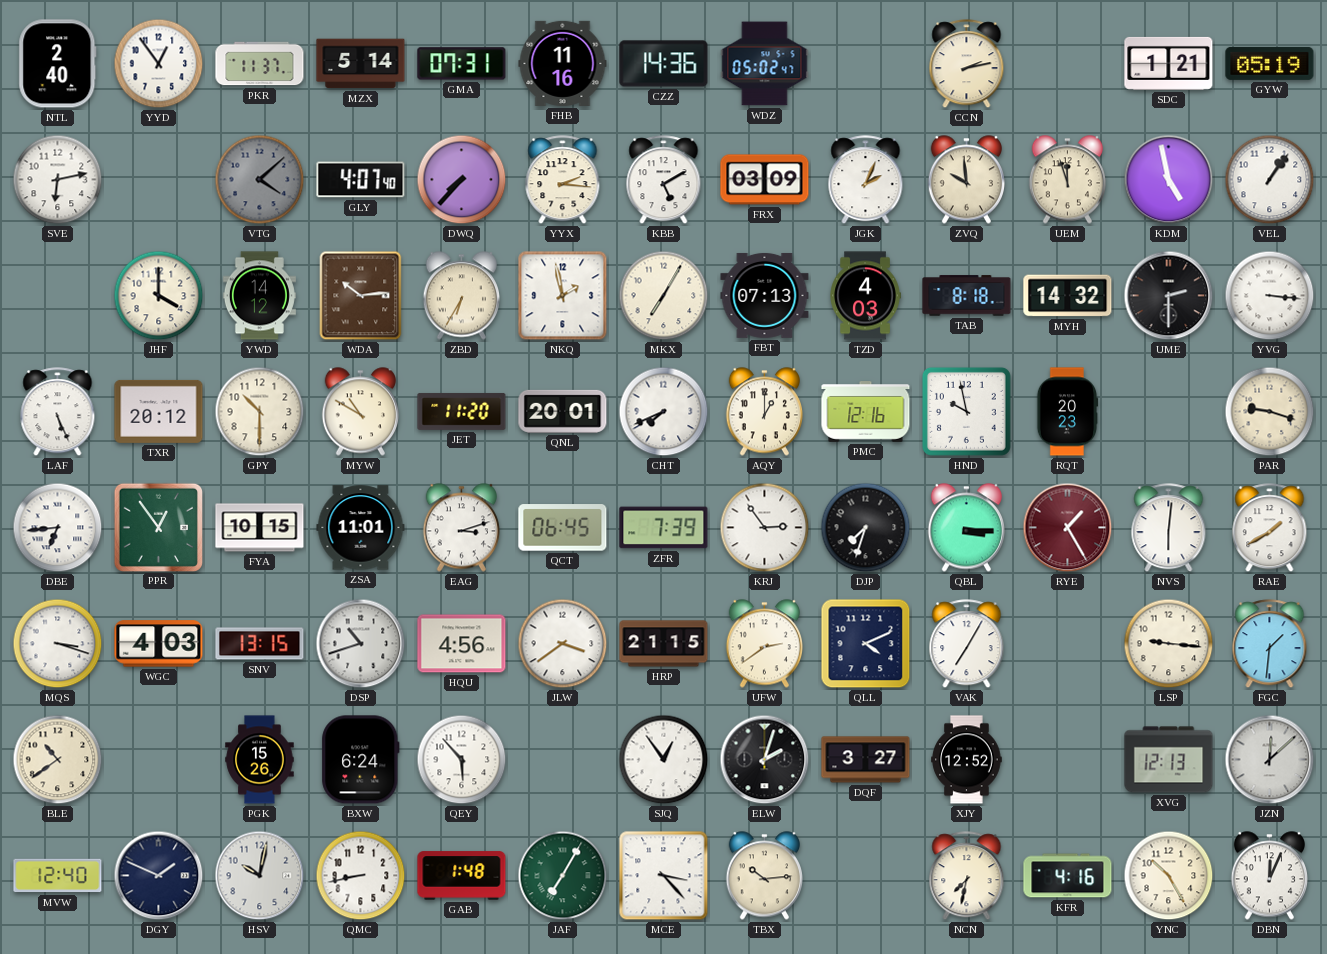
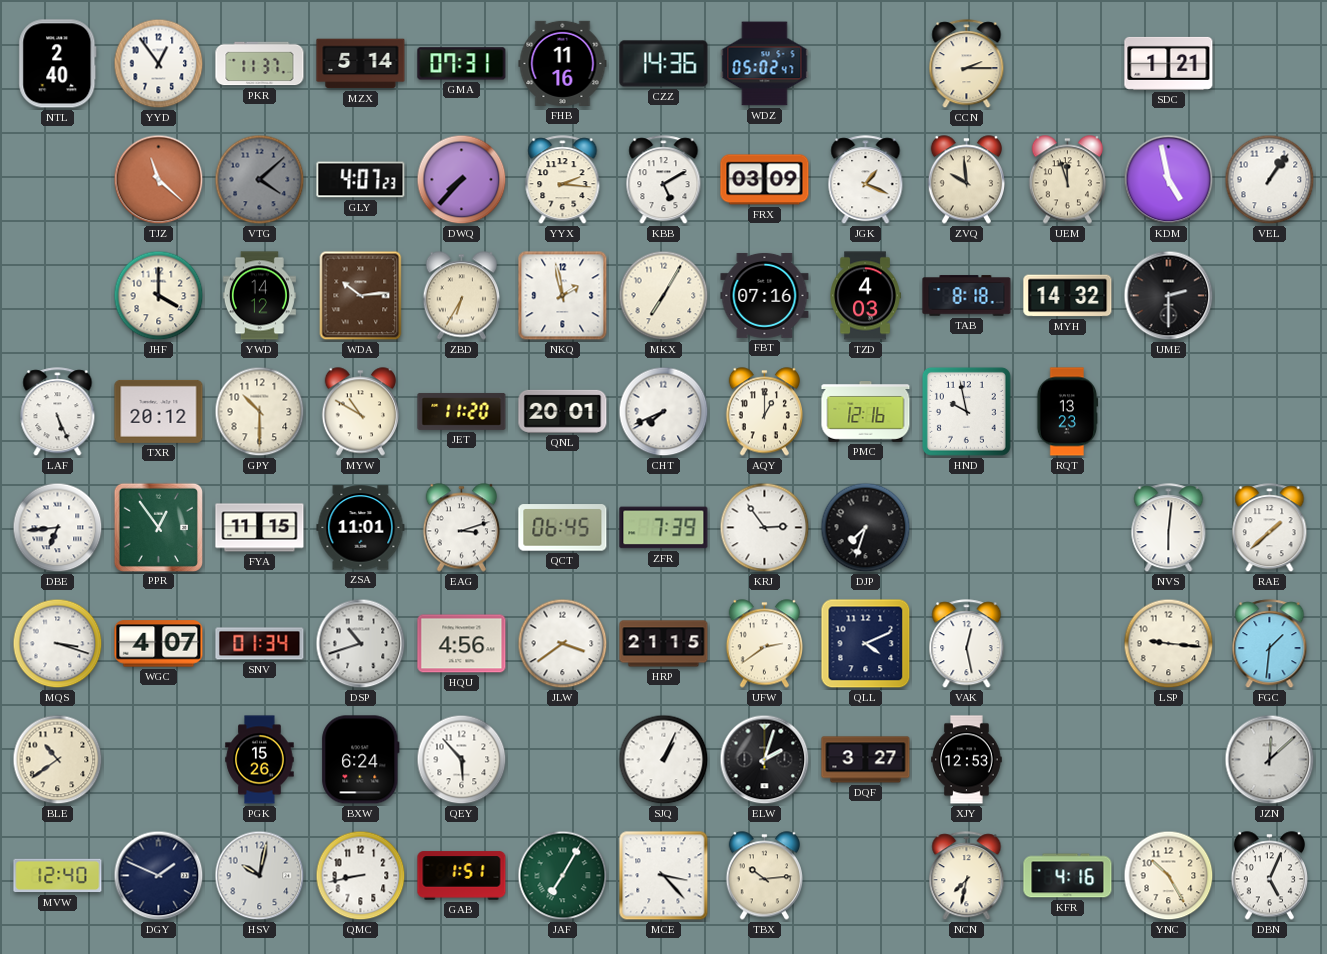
CCN: 2:13 -> 2:15
GYW: 05:19 -> none
SVE: 6:13 -> none
TJZ: none -> 11:22
GLY: 4:07:40 -> 4:07:23
JGK: 2:04 -> 1:19
FBT: 07:13 -> 07:16
YVG: 3:16 -> none
RQT: 20:23 -> 13:23
PAR: 9:18 -> none
FYA: 10:15 -> 11:15
QBL: 3:15 -> none
RYE: 1:25 -> none
RAE: 1:40 -> 1:38
WGC: 4:03 -> 4:07
SNV: 13:15 -> 01:34
VAK: 7:05 -> 12:28
SJQ: 12:54 -> 1:04
XJY: 12:52 -> 12:53
XVG: 12:13 -> none
GAB: 1:48 -> 1:51
DBN: 12:04 -> 5:04
